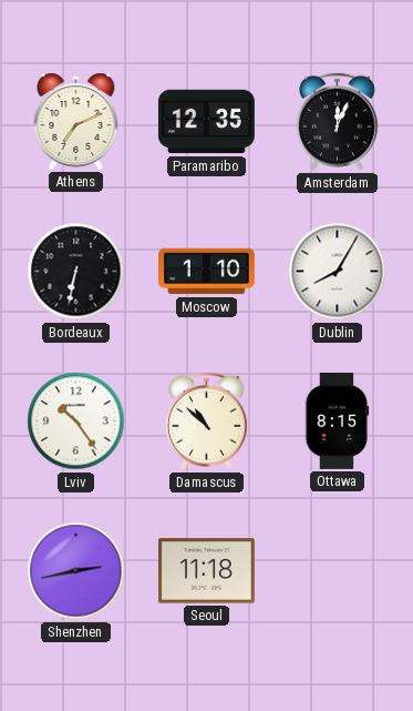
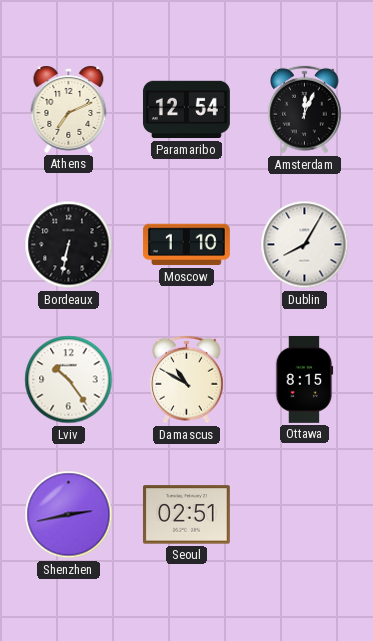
Paramaribo: 12:35 -> 12:54
Damascus: 10:52 -> 10:50
Seoul: 11:18 -> 02:51
